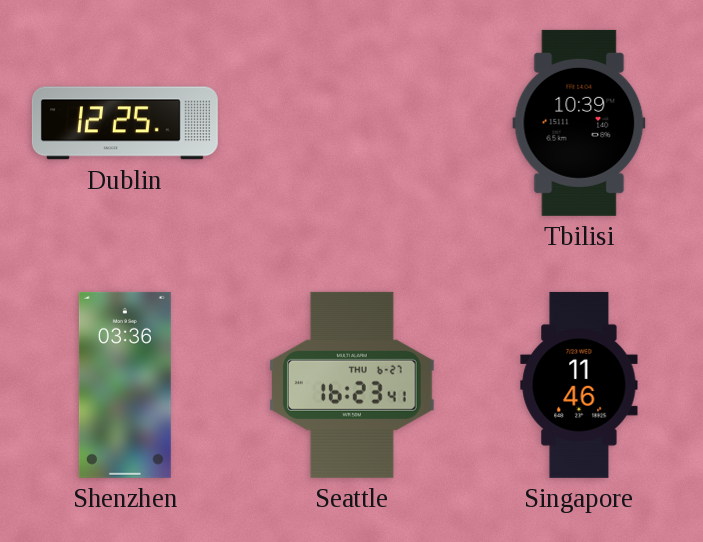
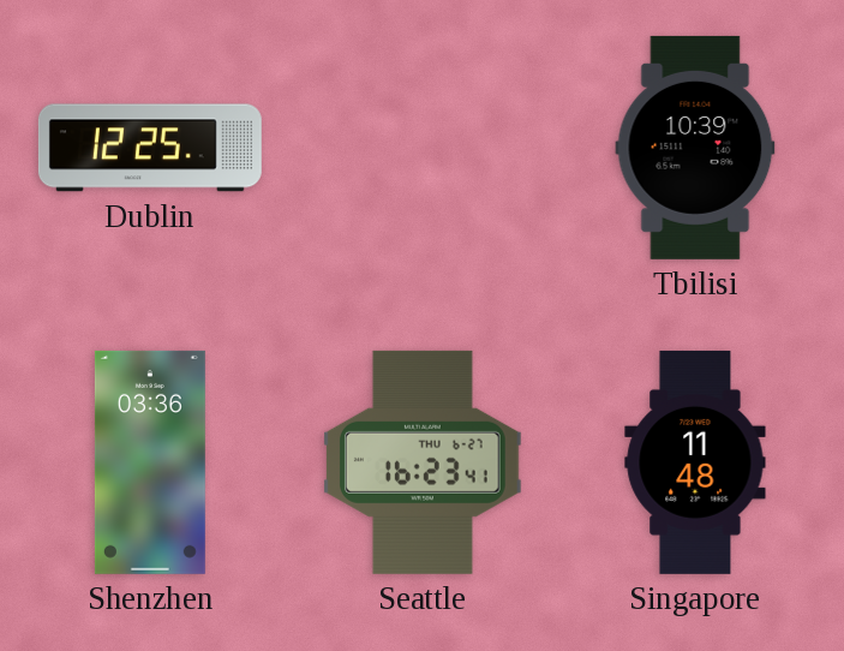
Singapore: 11:46 -> 11:48
